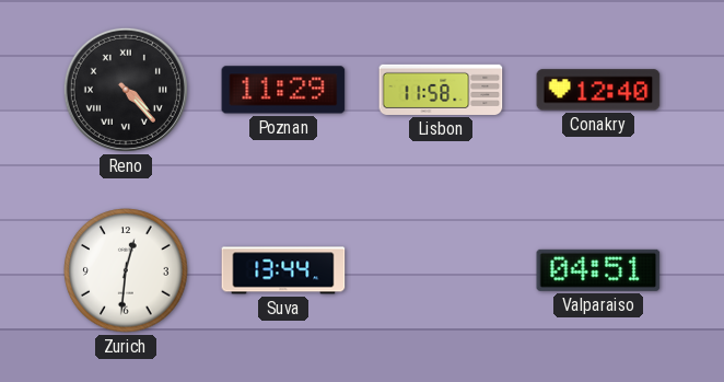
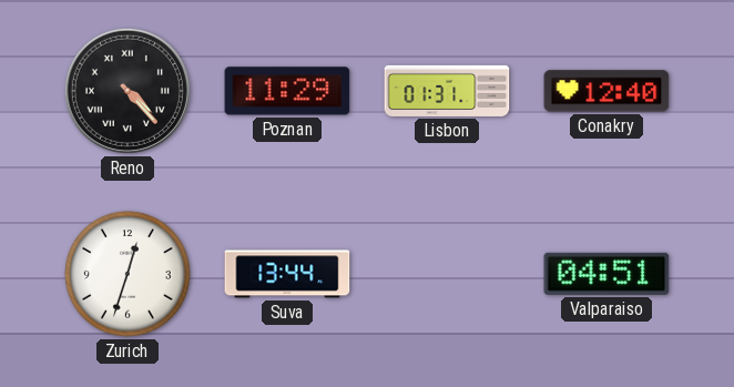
Lisbon: 11:58 -> 01:31
Zurich: 12:31 -> 12:33
